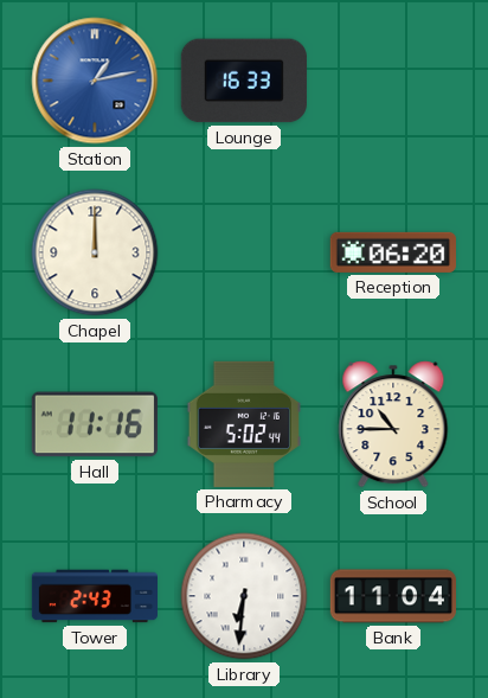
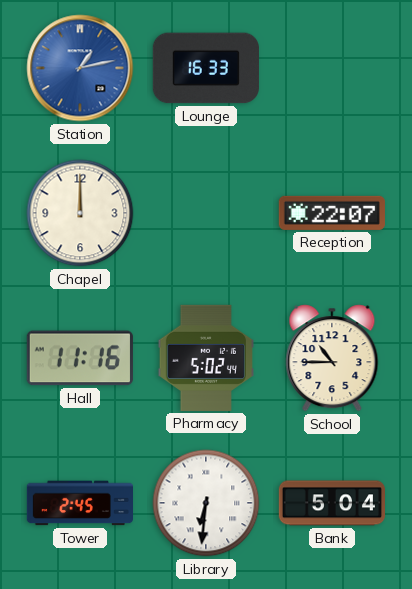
Reception: 06:20 -> 22:07
Tower: 2:43 -> 2:45
Bank: 11:04 -> 5:04
